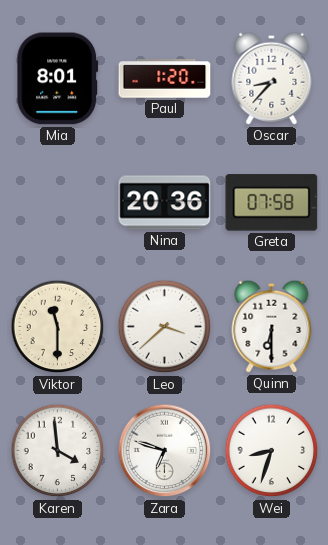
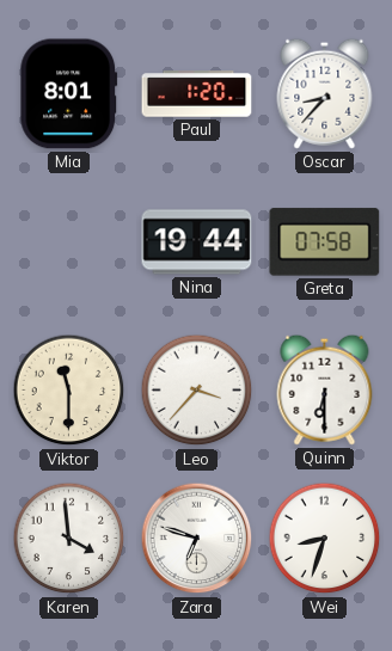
Nina: 20:36 -> 19:44
Leo: 3:38 -> 3:37
